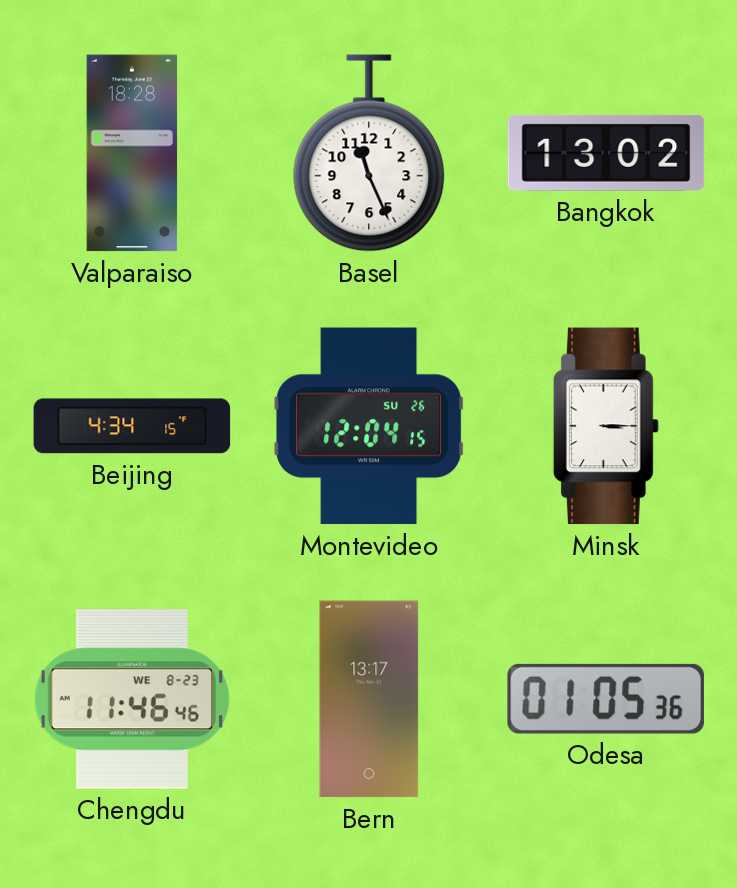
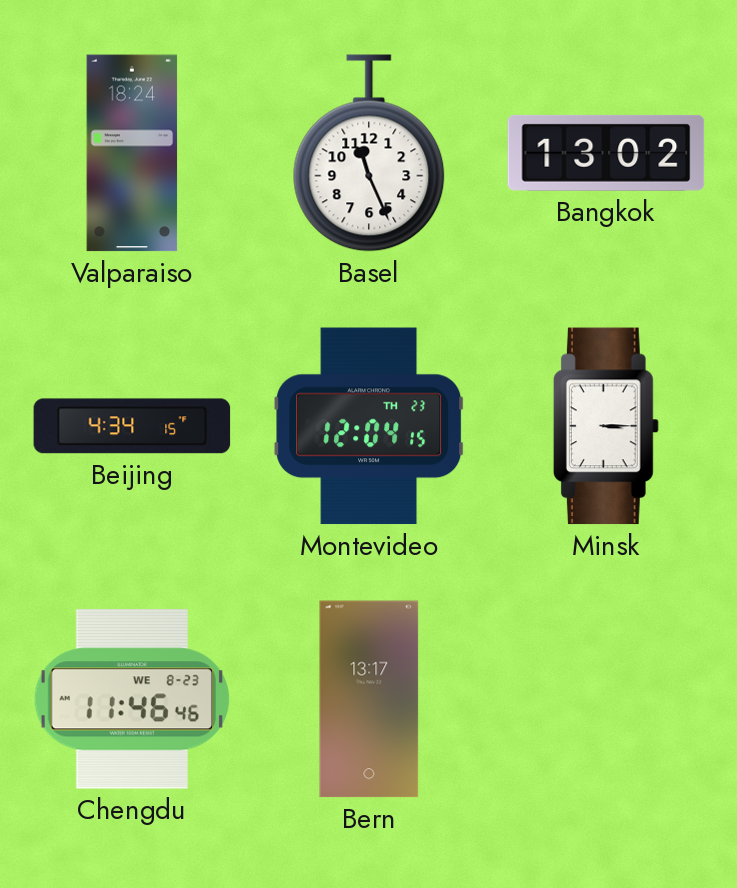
Valparaiso: 18:28 -> 18:24
Montevideo date: SU 26 -> TH 23
Odesa: 01:05 -> none
